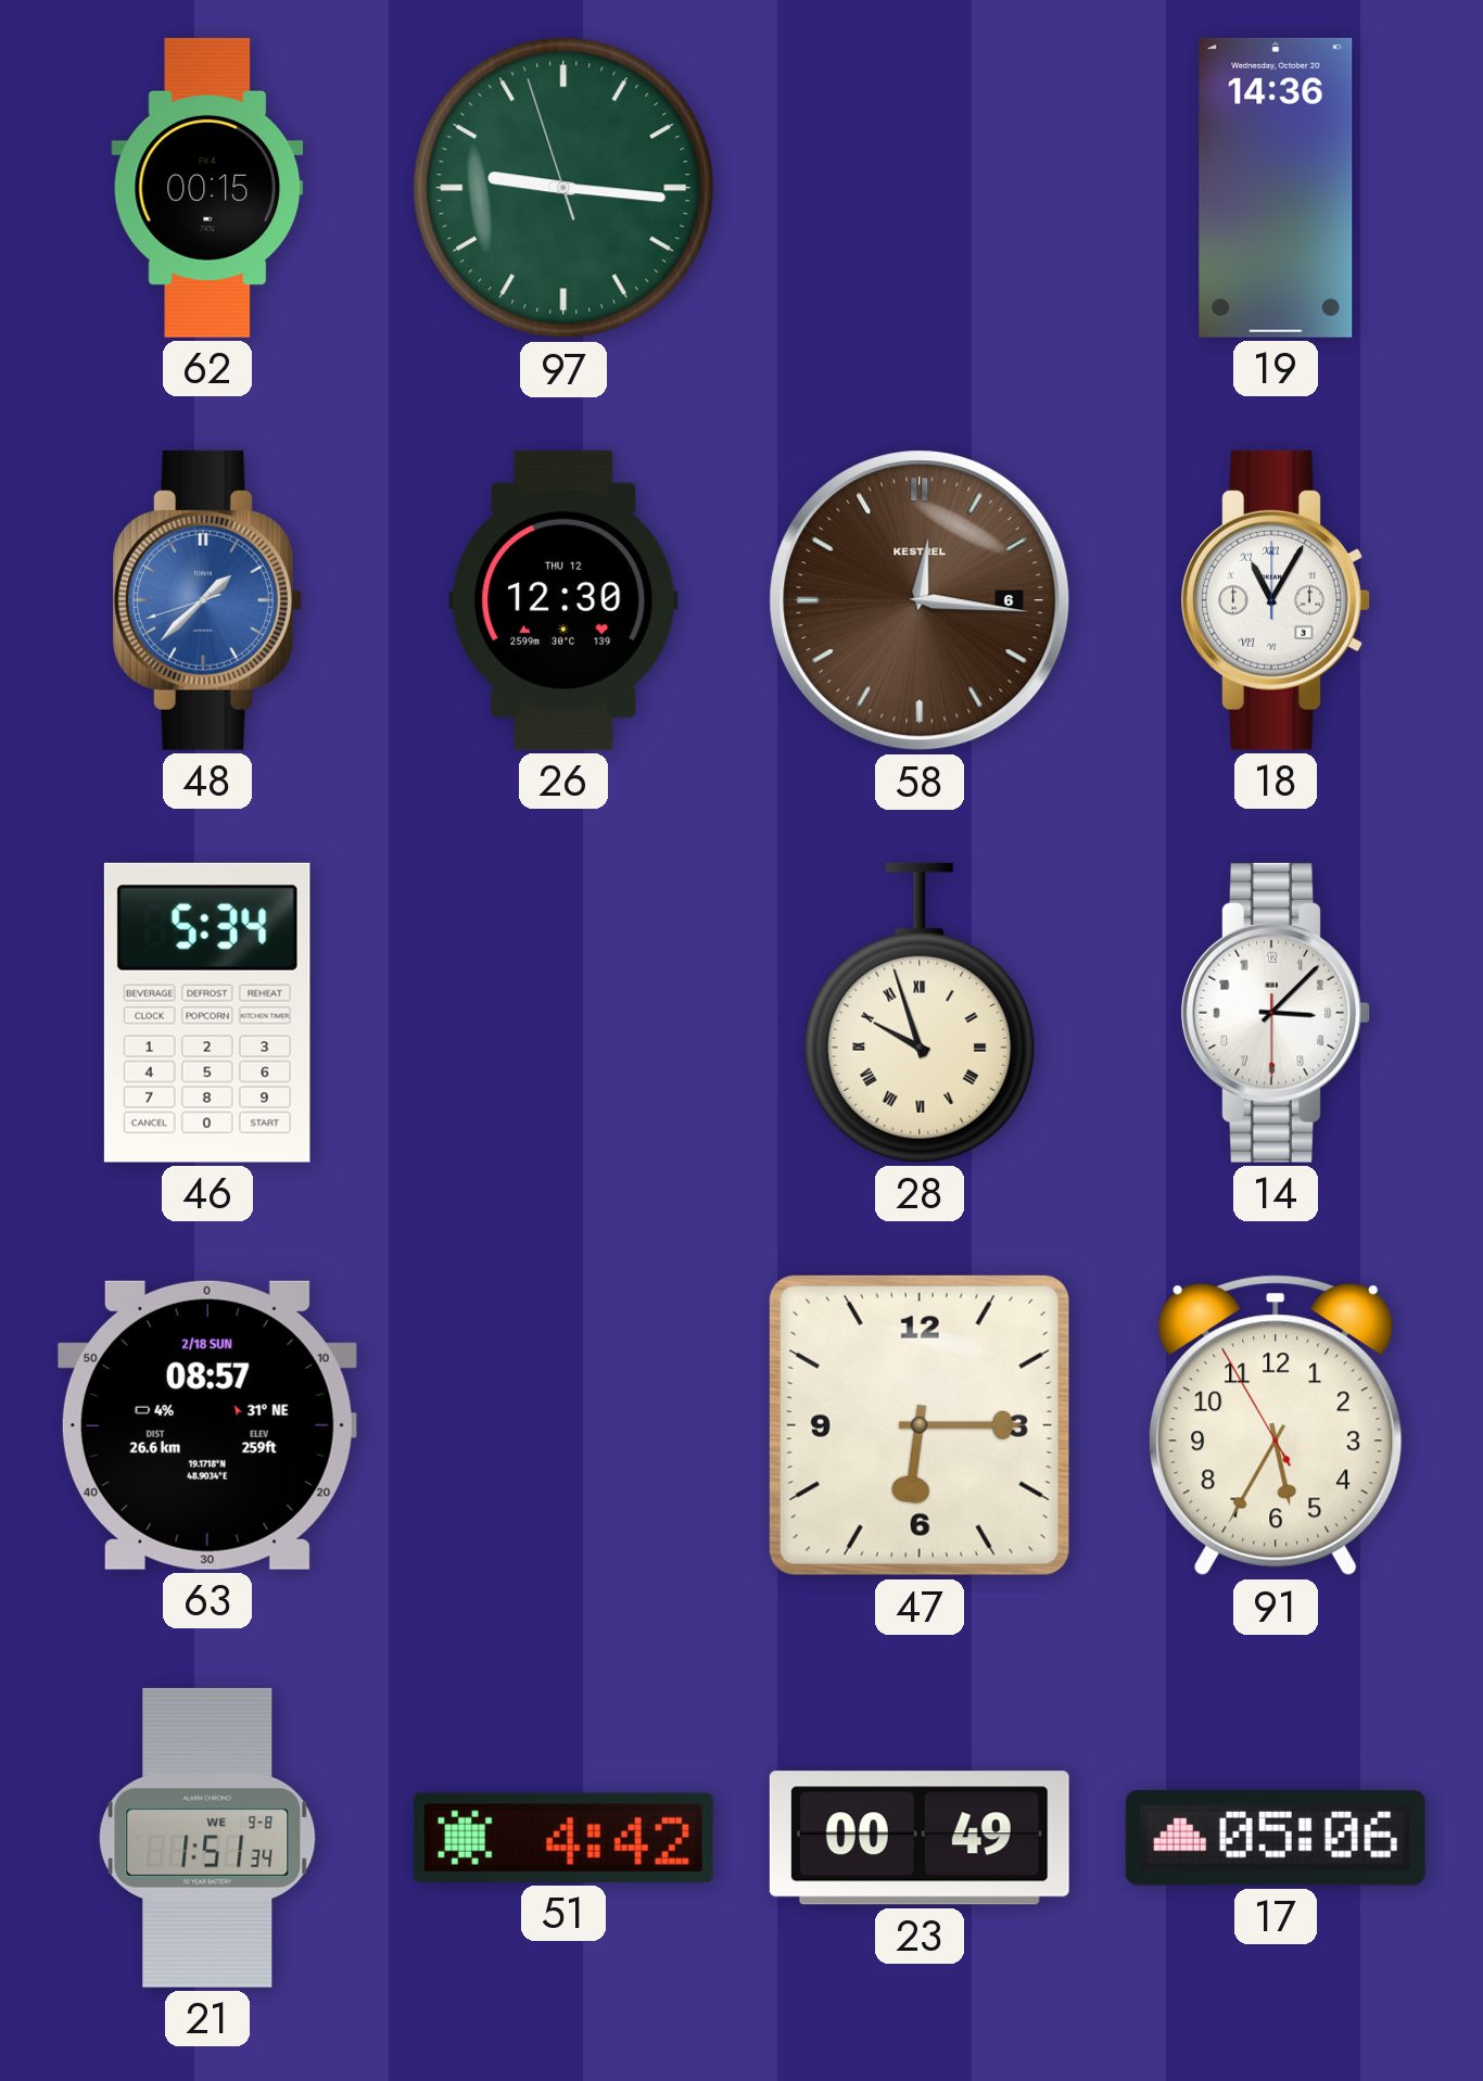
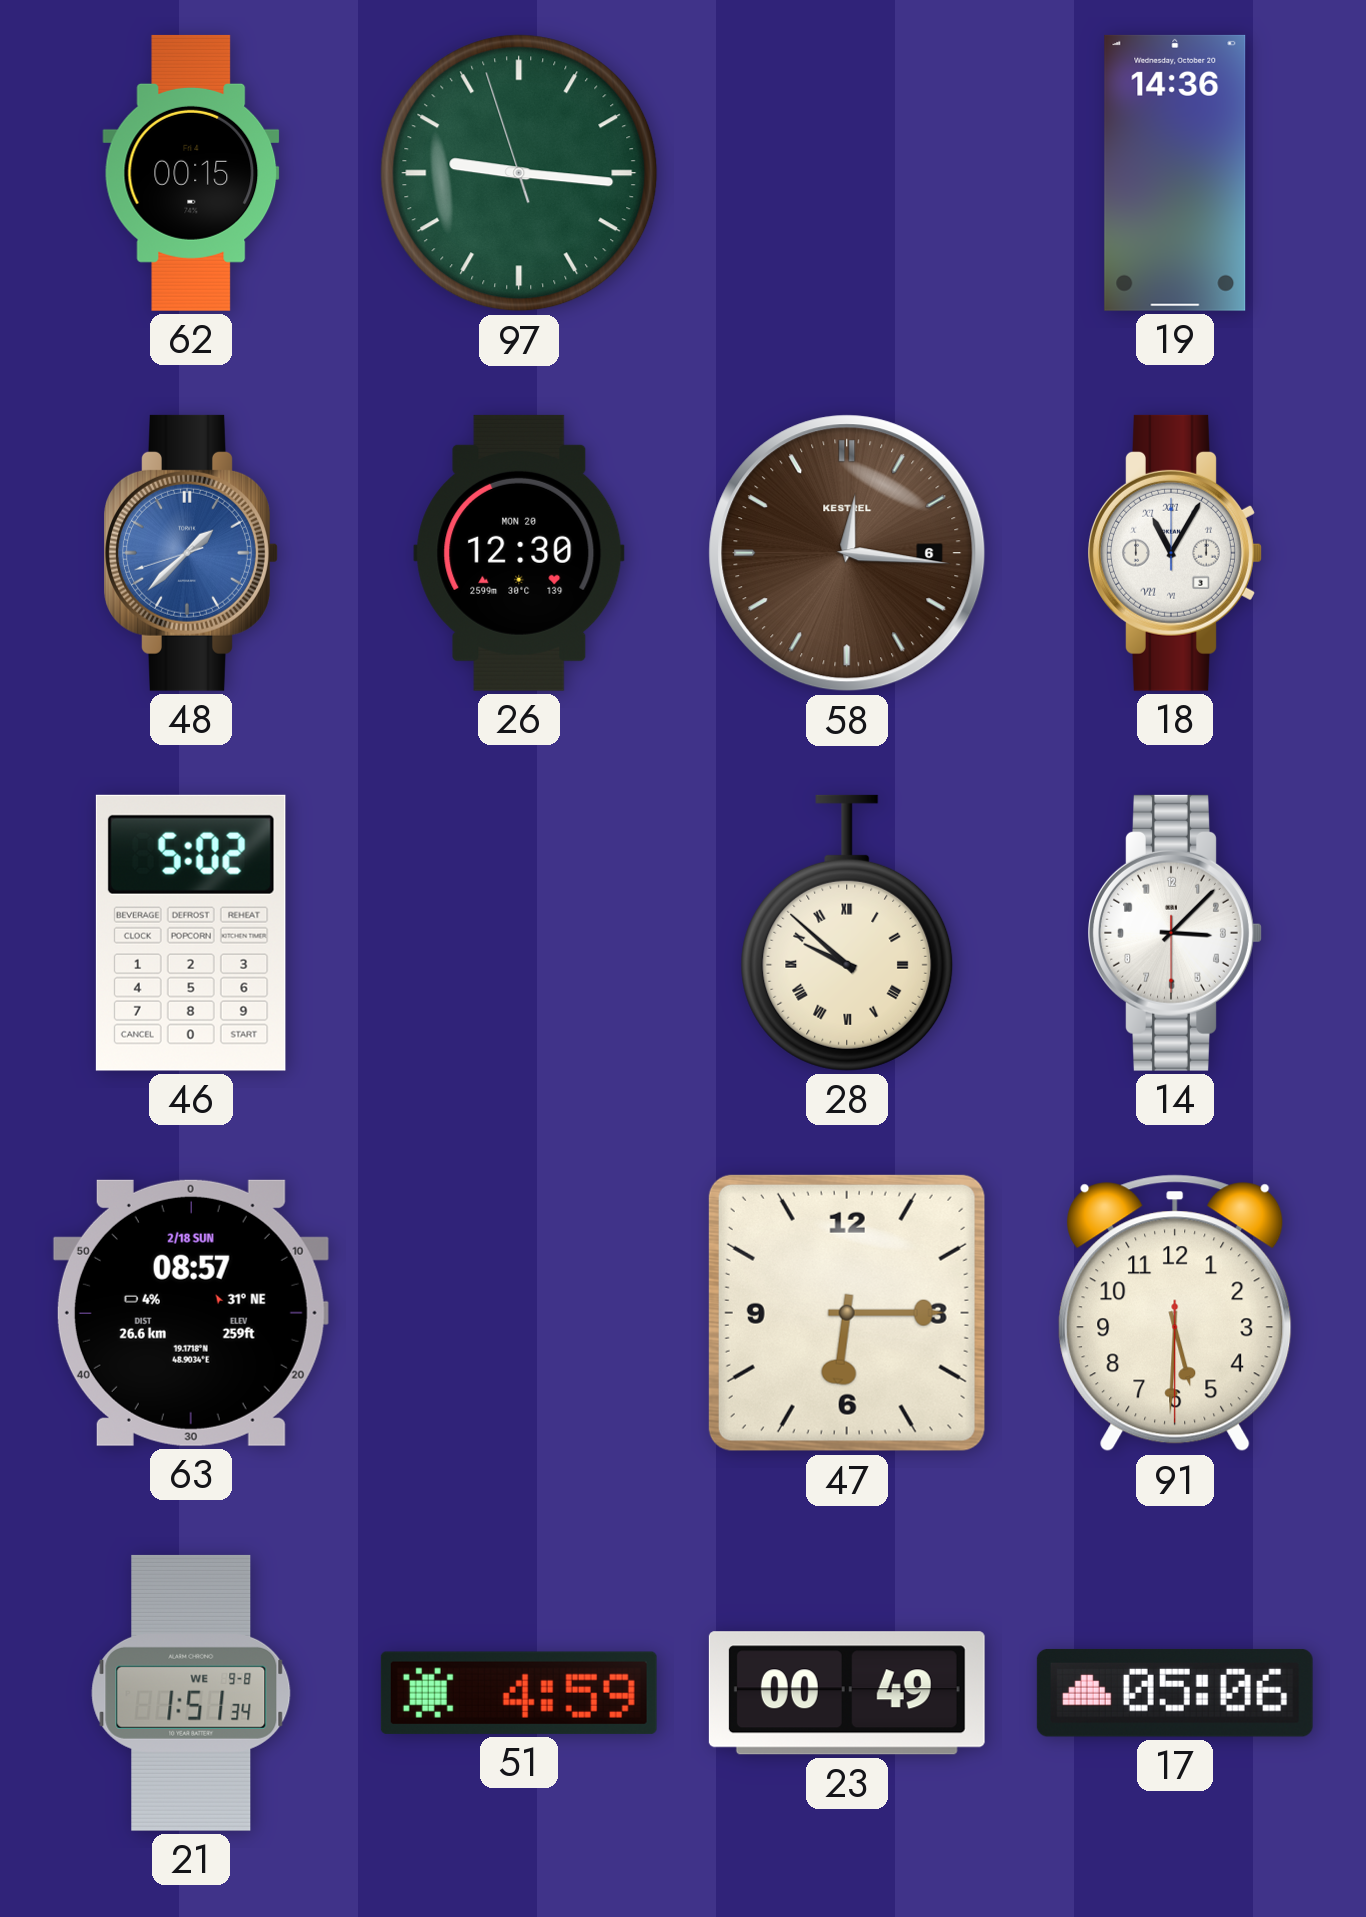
26 date: THU 12 -> MON 20
46: 5:34 -> 5:02
28: 9:57 -> 9:52
91: 5:34 -> 5:30
51: 4:42 -> 4:59
